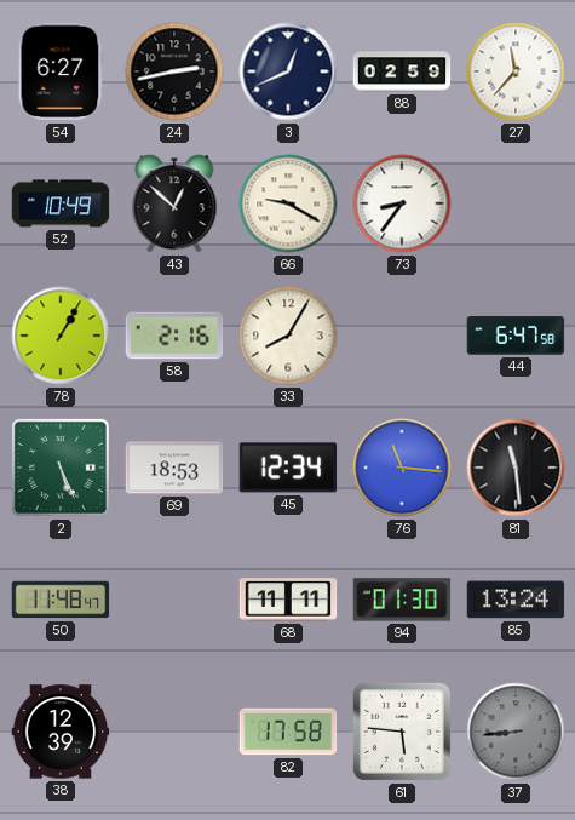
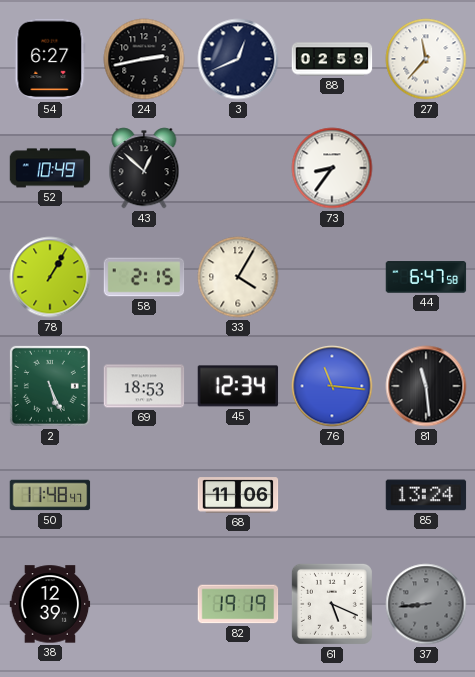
66: 9:20 -> none
58: 2:16 -> 2:15
33: 8:05 -> 4:05
68: 11:11 -> 11:06
94: 01:30 -> none
82: 17:58 -> 19:19
61: 5:46 -> 5:19
